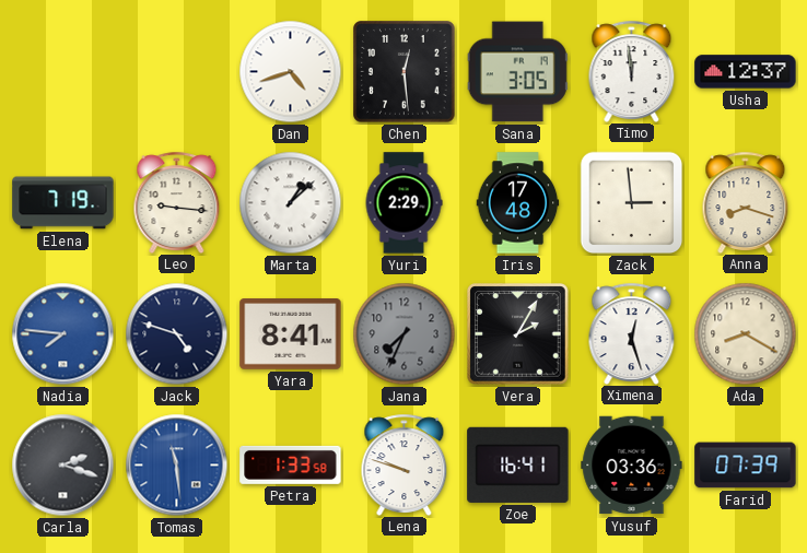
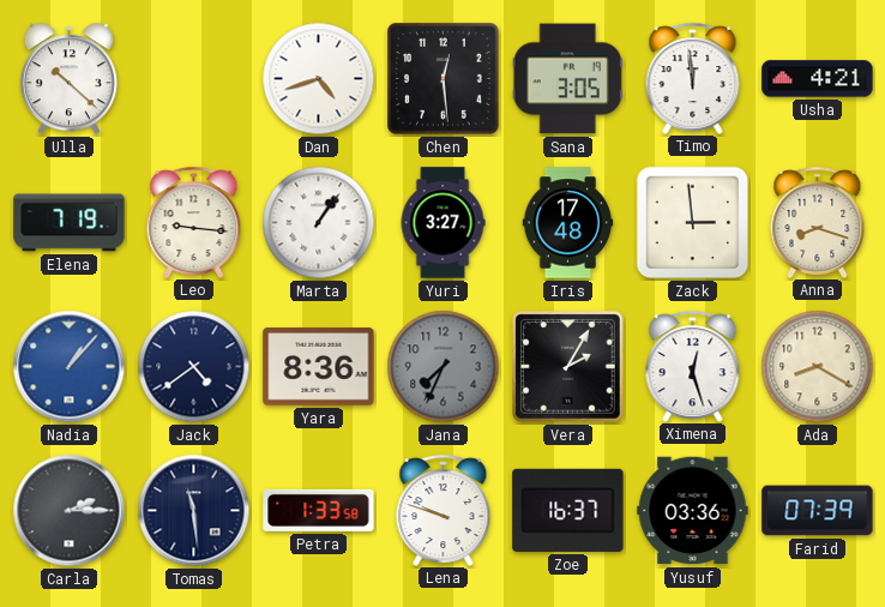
Ulla: none -> 10:22
Usha: 12:37 -> 4:21
Marta: 1:08 -> 1:06
Yuri: 2:29 -> 3:27
Nadia: 7:46 -> 1:07
Jack: 4:48 -> 4:39
Yara: 8:41 -> 8:36
Carla: 2:18 -> 2:15
Tomas dial: blue -> navy
Zoe: 16:41 -> 16:37
